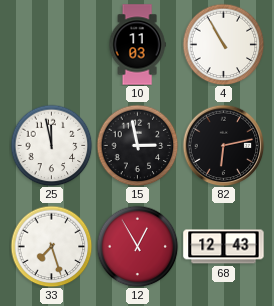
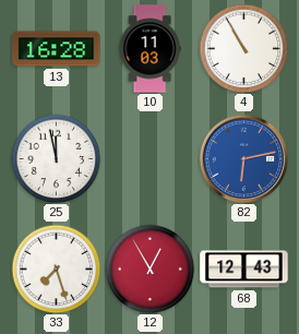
13: none -> 16:28
15: 2:58 -> none
82 dial: black -> blue
